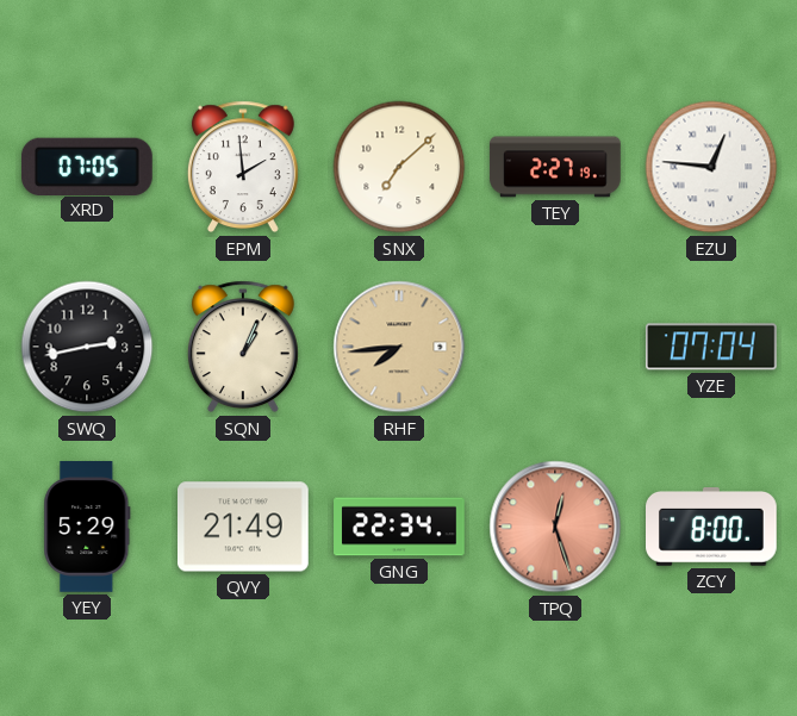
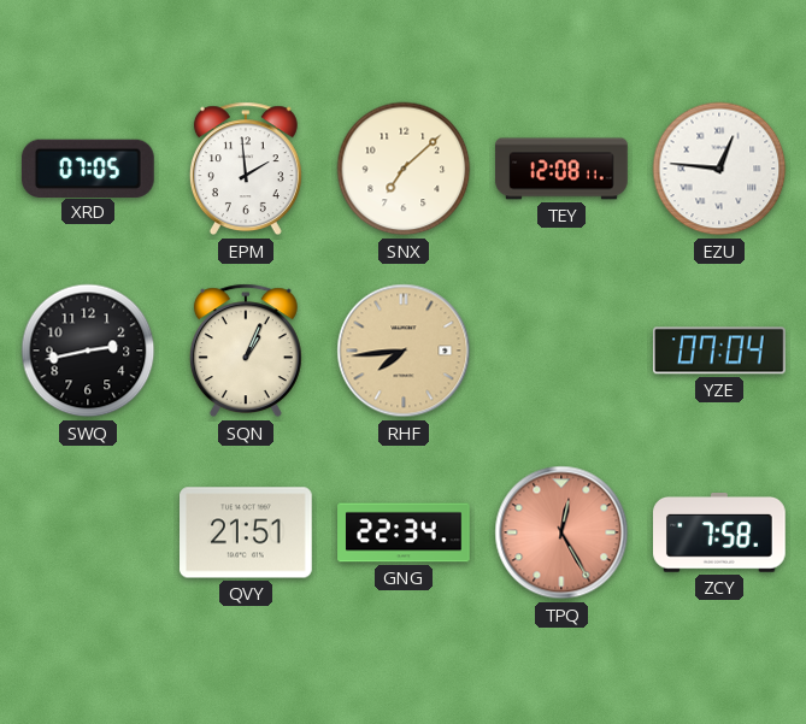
TEY: 2:27 -> 12:08
YEY: 5:29 -> none
QVY: 21:49 -> 21:51
TPQ: 12:27 -> 12:25
ZCY: 8:00 -> 7:58
